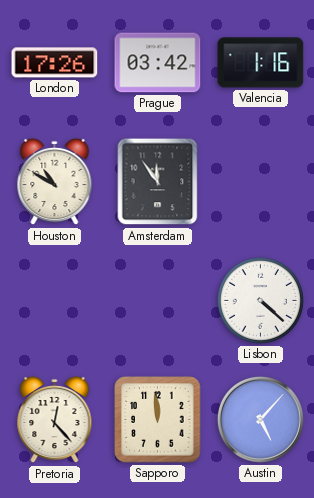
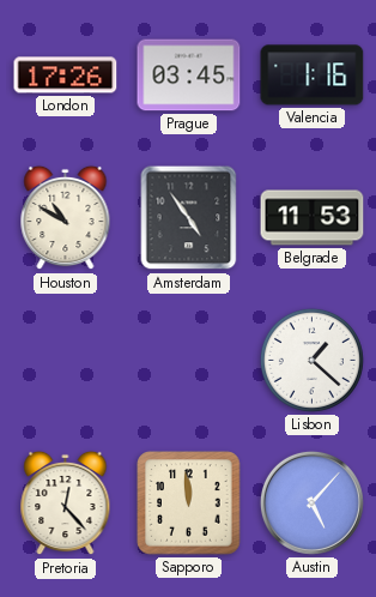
Prague: 03:42 -> 03:45
Amsterdam: 11:54 -> 4:54
Belgrade: none -> 11:53
Lisbon: 4:22 -> 1:22
